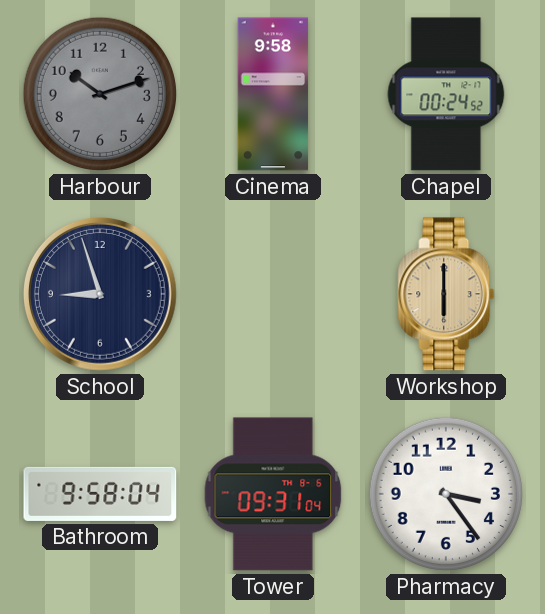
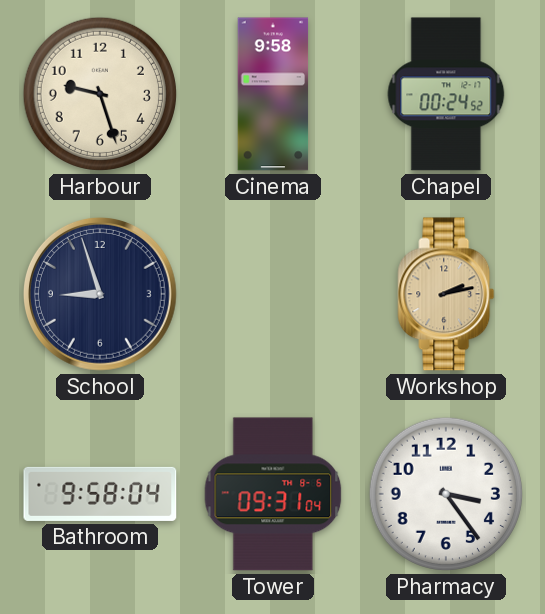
Harbour: 10:12 -> 9:27
Harbour dial: grey -> cream
Workshop: 6:00 -> 2:13
